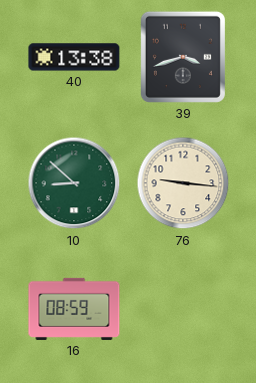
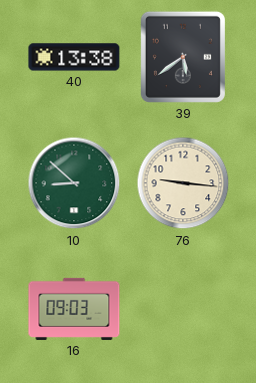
39: 3:42 -> 5:39
16: 08:59 -> 09:03
